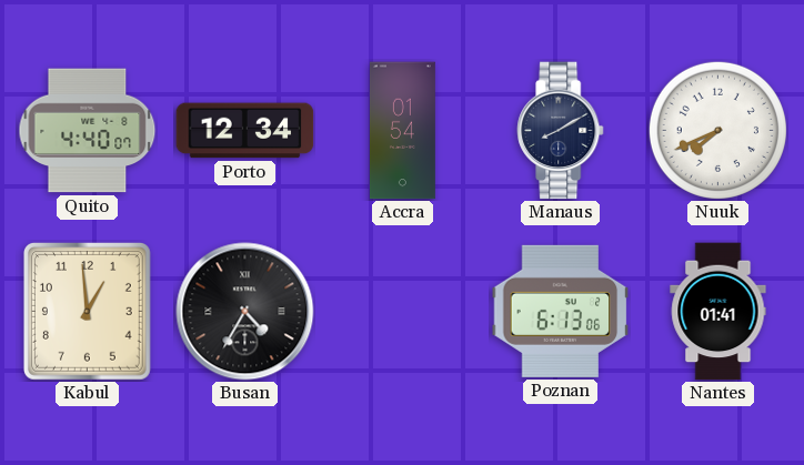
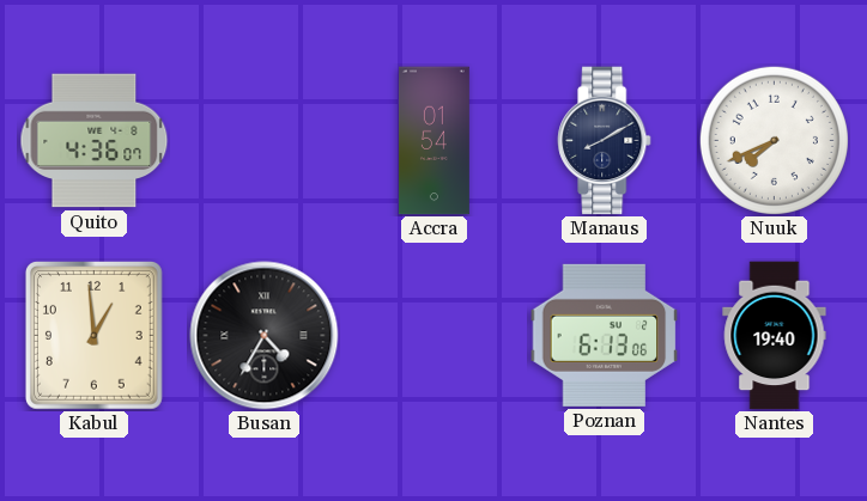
Quito: 4:40 -> 4:36
Porto: 12:34 -> none
Nantes: 01:41 -> 19:40
